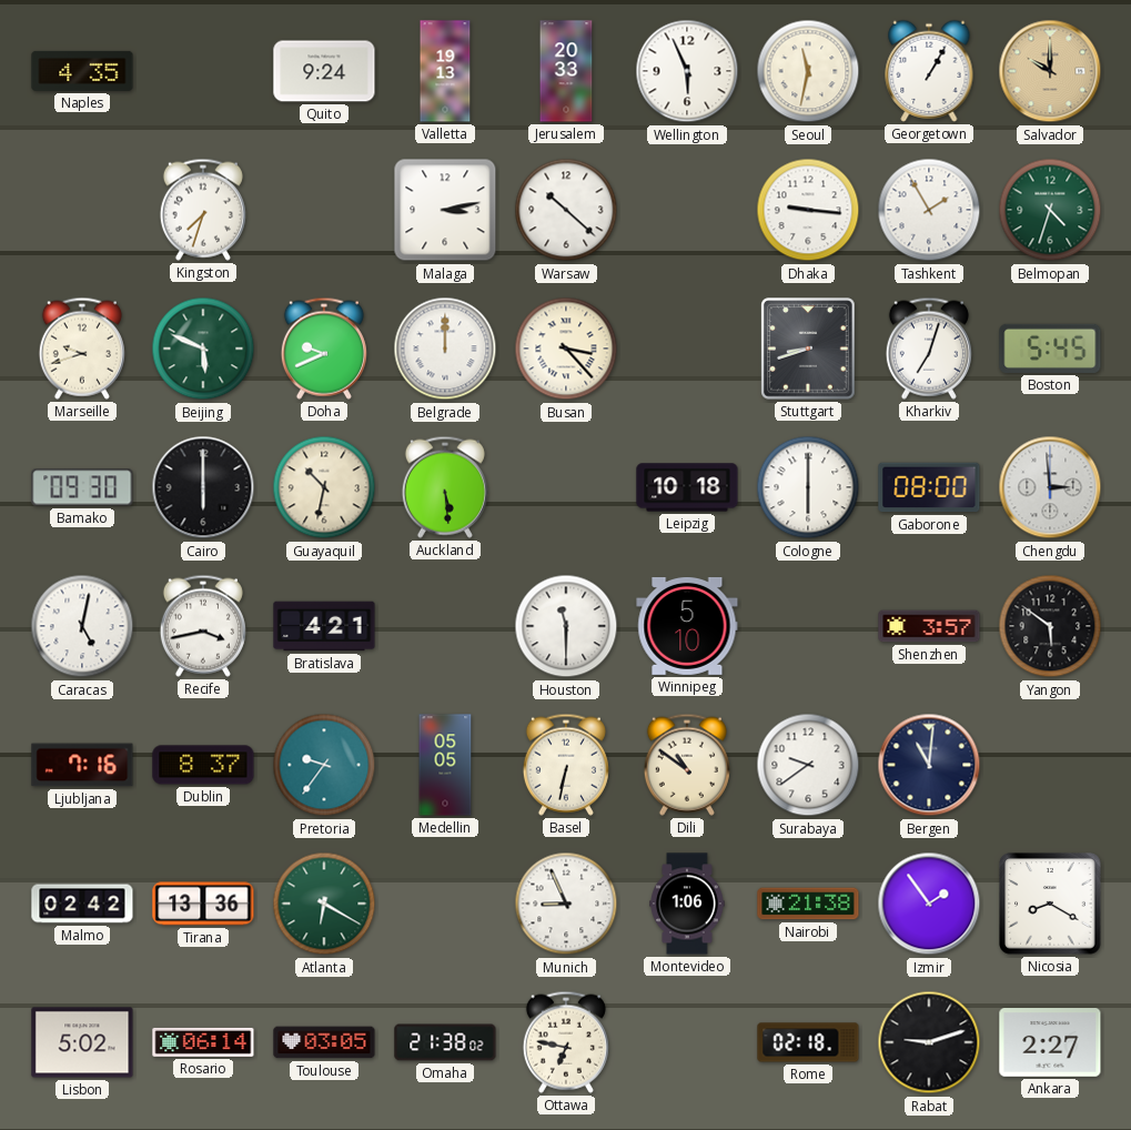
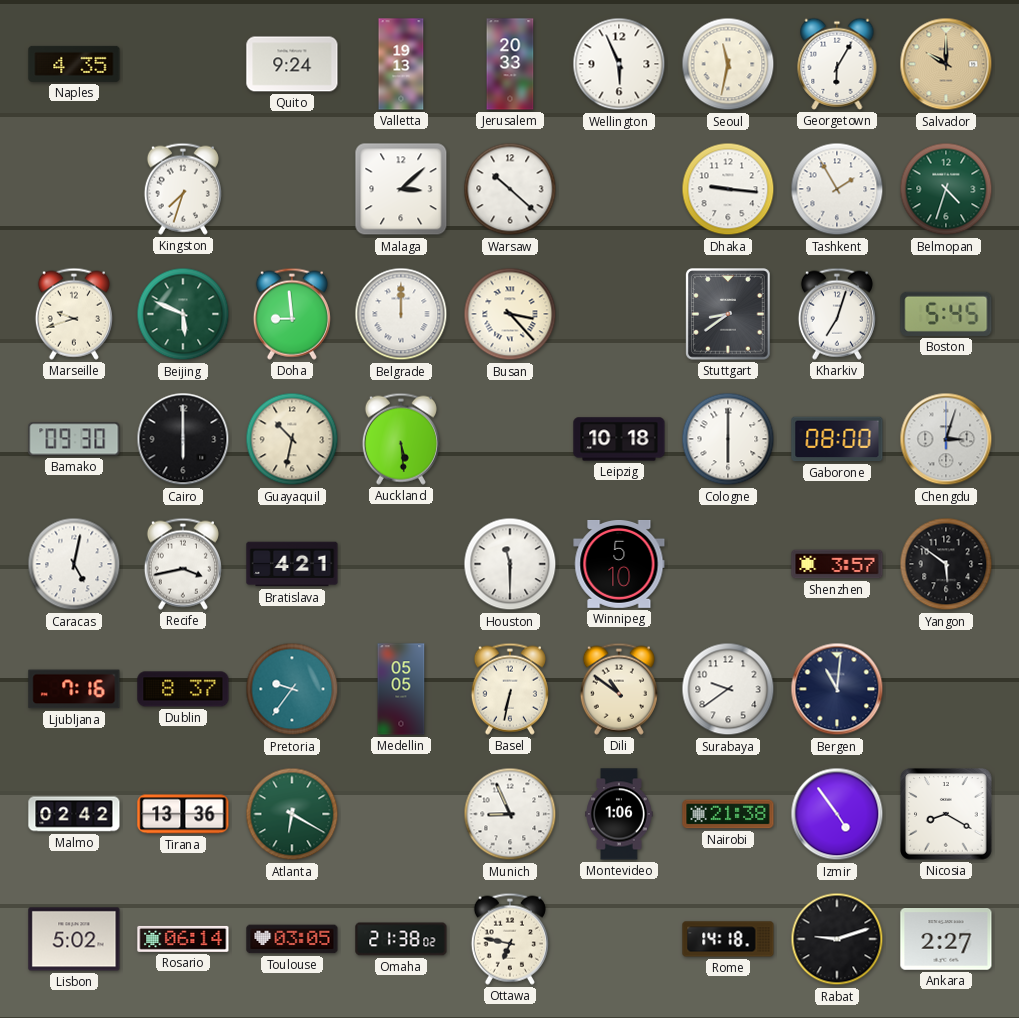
Georgetown: 1:05 -> 6:05
Malaga: 3:13 -> 3:08
Doha: 9:41 -> 8:59
Stuttgart: 8:42 -> 8:39
Chengdu: 2:59 -> 3:03
Izmir: 1:54 -> 4:54
Rome: 02:18 -> 14:18
